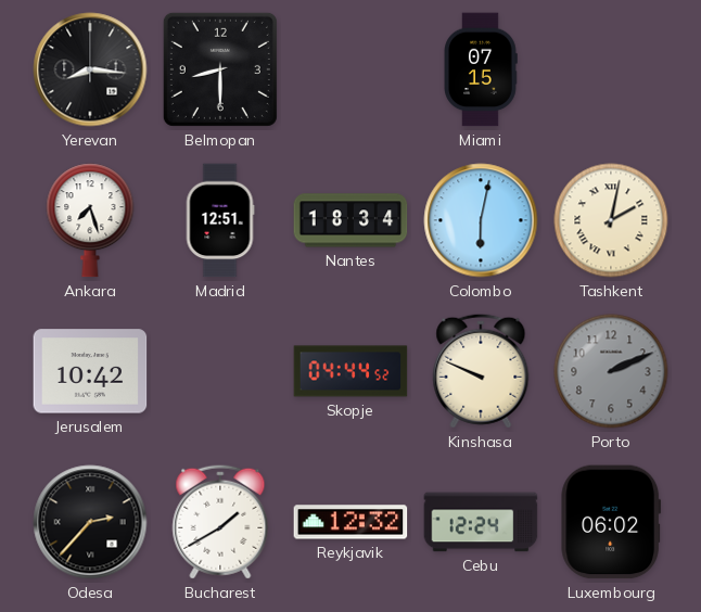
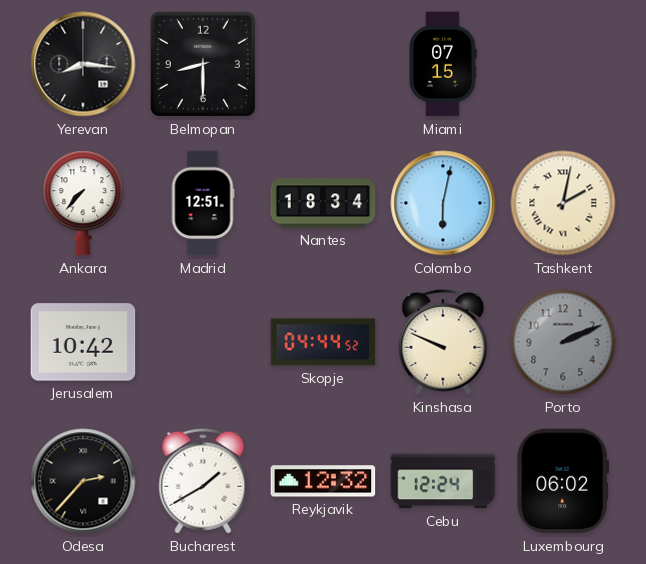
Ankara: 7:27 -> 7:37
